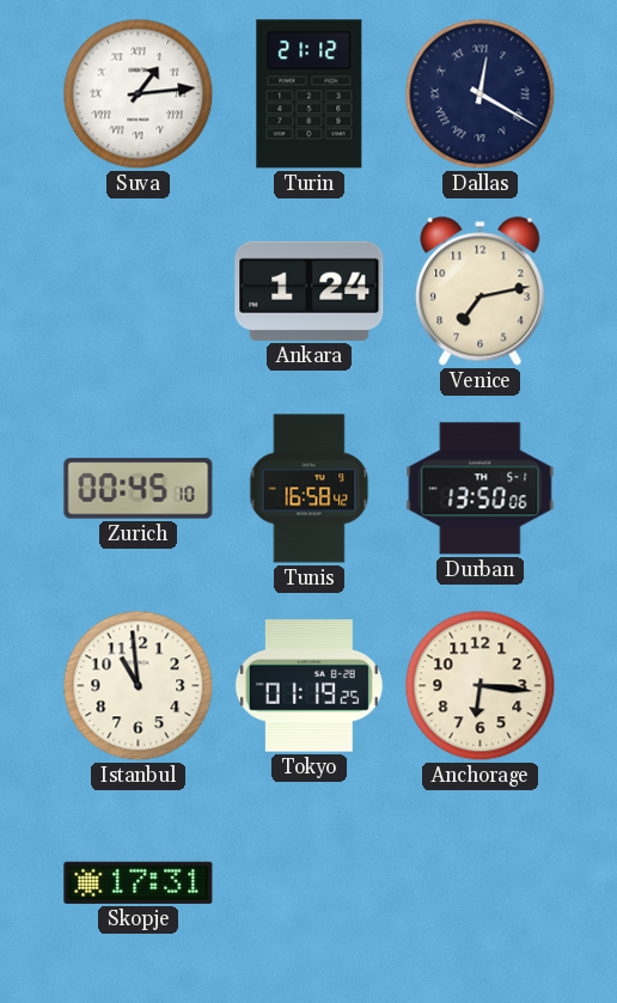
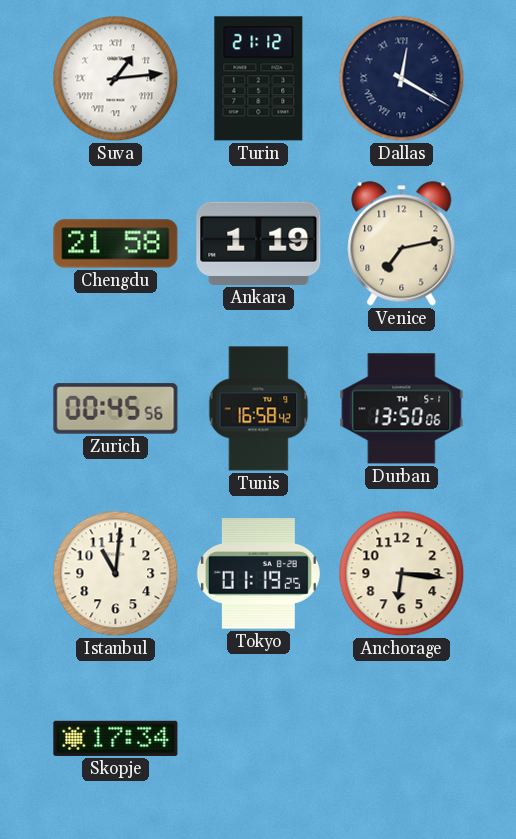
Chengdu: none -> 21:58
Ankara: 1:24 -> 1:19
Zurich: 00:45:10 -> 00:45:56
Istanbul: 10:59 -> 11:01
Skopje: 17:31 -> 17:34
